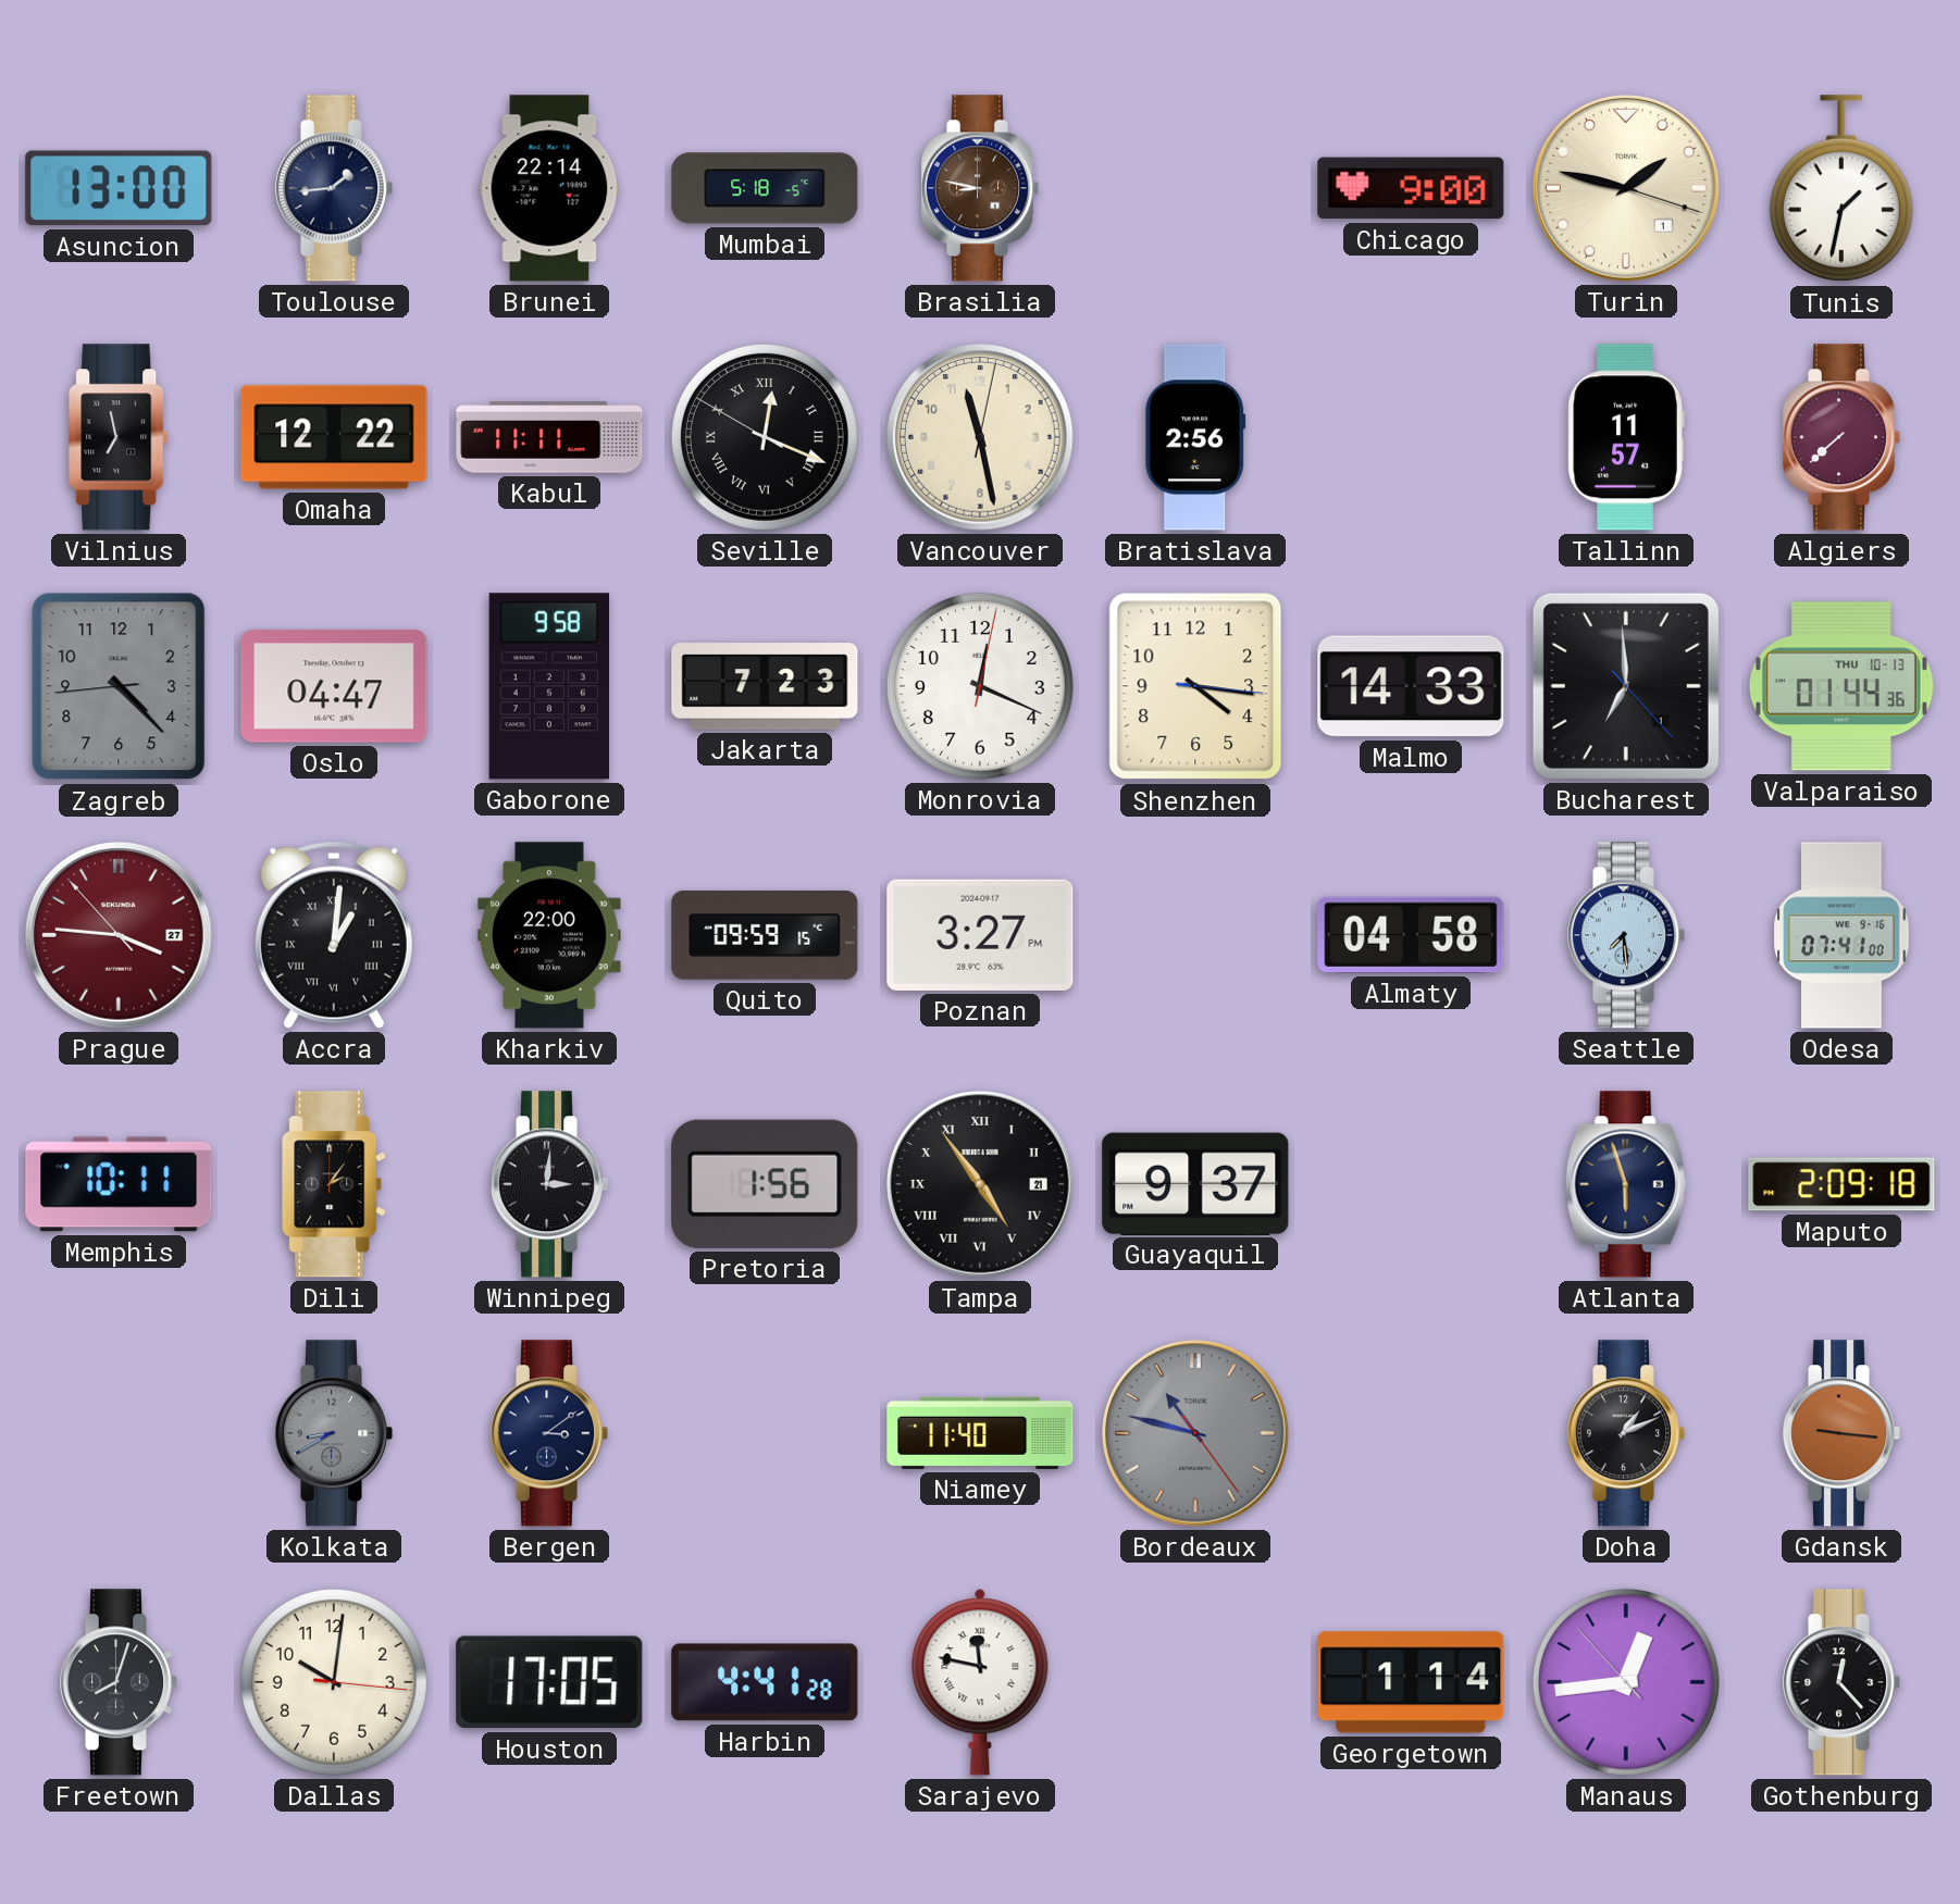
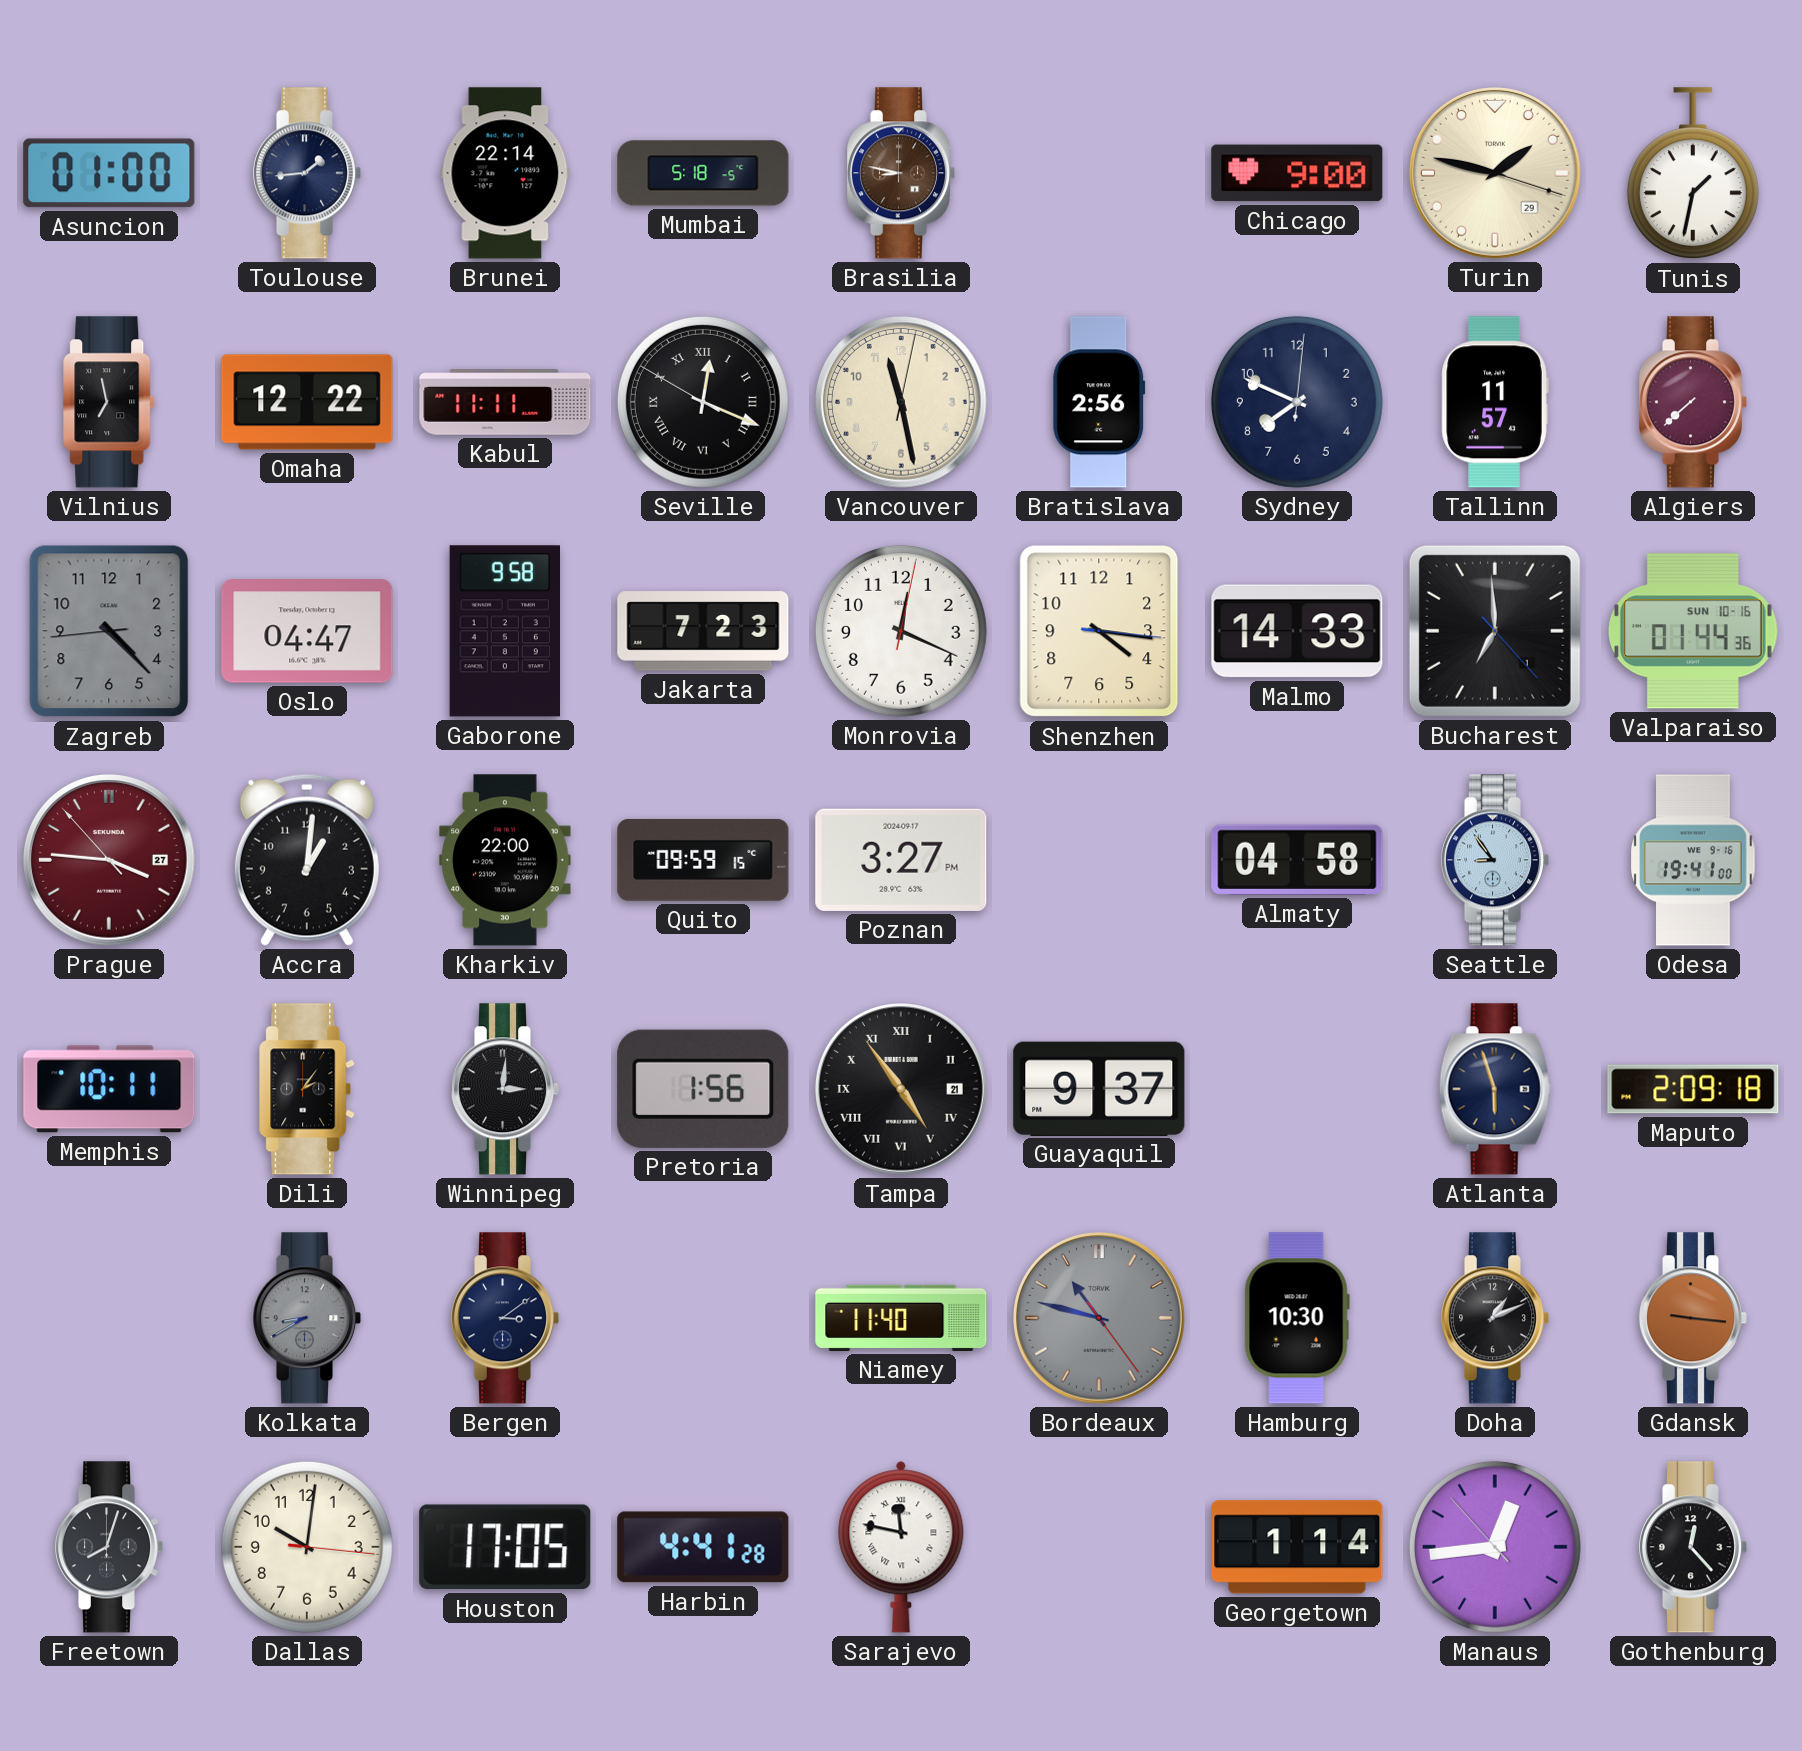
Asuncion: 13:00 -> 01:00
Turin date: 1 -> 29
Sydney: none -> 7:49
Valparaiso date: THU 10-13 -> SUN 10-16
Accra numerals: Roman -> Arabic
Seattle: 7:29 -> 8:54
Odesa: 07:41 -> 19:41
Hamburg: none -> 10:30
